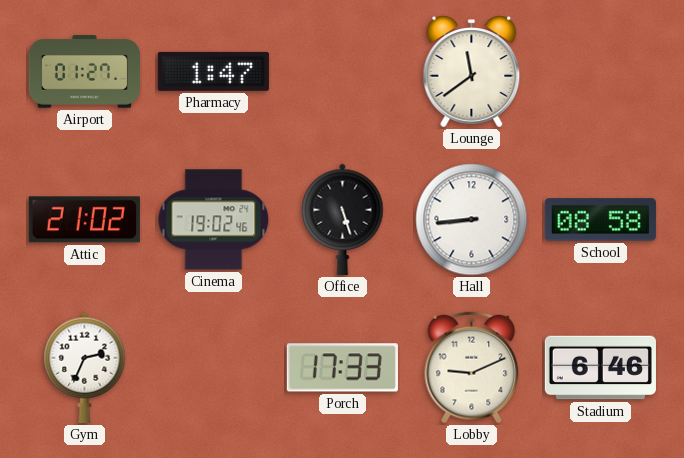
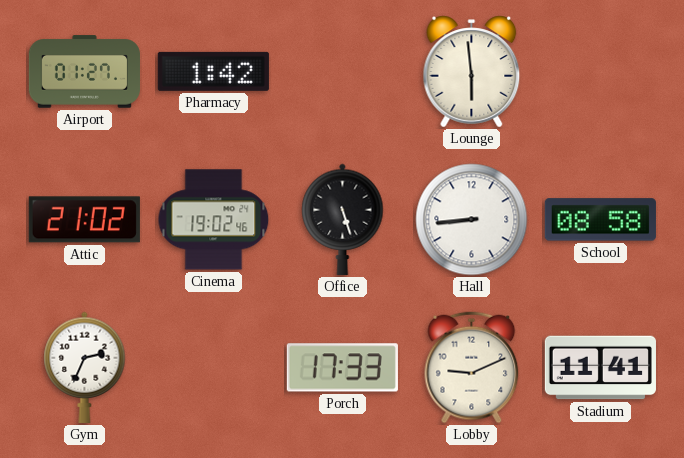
Pharmacy: 1:47 -> 1:42
Lounge: 11:39 -> 5:59
Stadium: 6:46 -> 11:41
